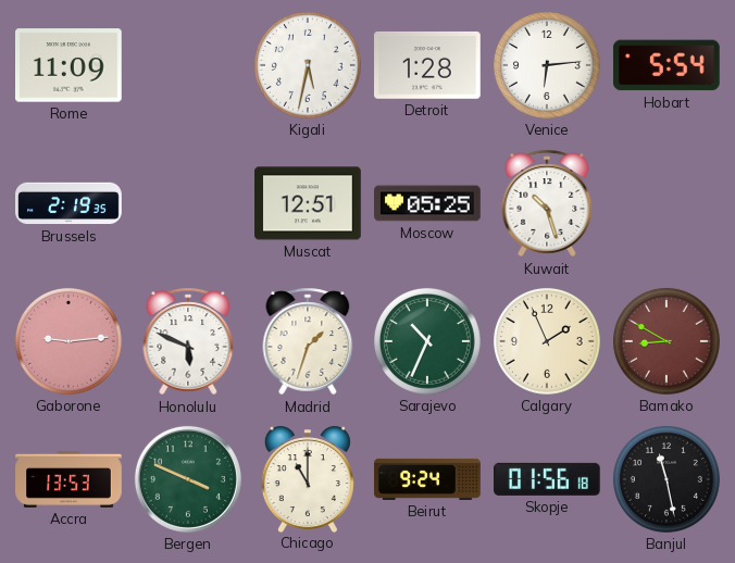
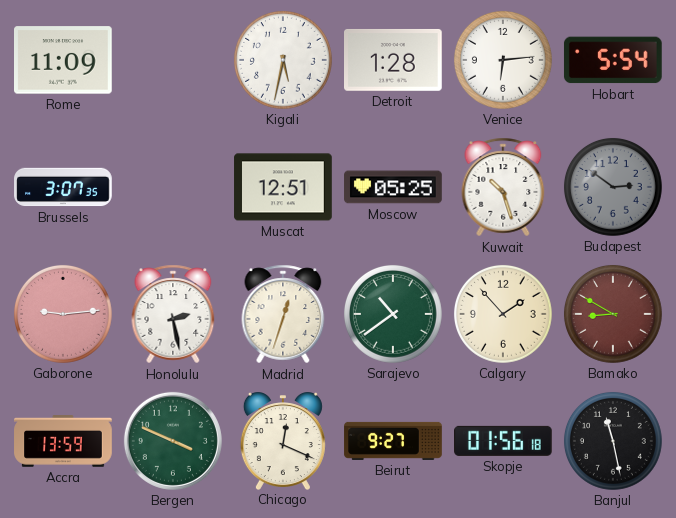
Brussels: 2:19 -> 3:07
Budapest: none -> 2:51
Honolulu: 5:49 -> 2:28
Madrid: 1:33 -> 12:33
Sarajevo: 10:34 -> 10:39
Calgary: 1:56 -> 1:53
Accra: 13:53 -> 13:59
Chicago: 11:00 -> 12:19
Beirut: 9:24 -> 9:27
